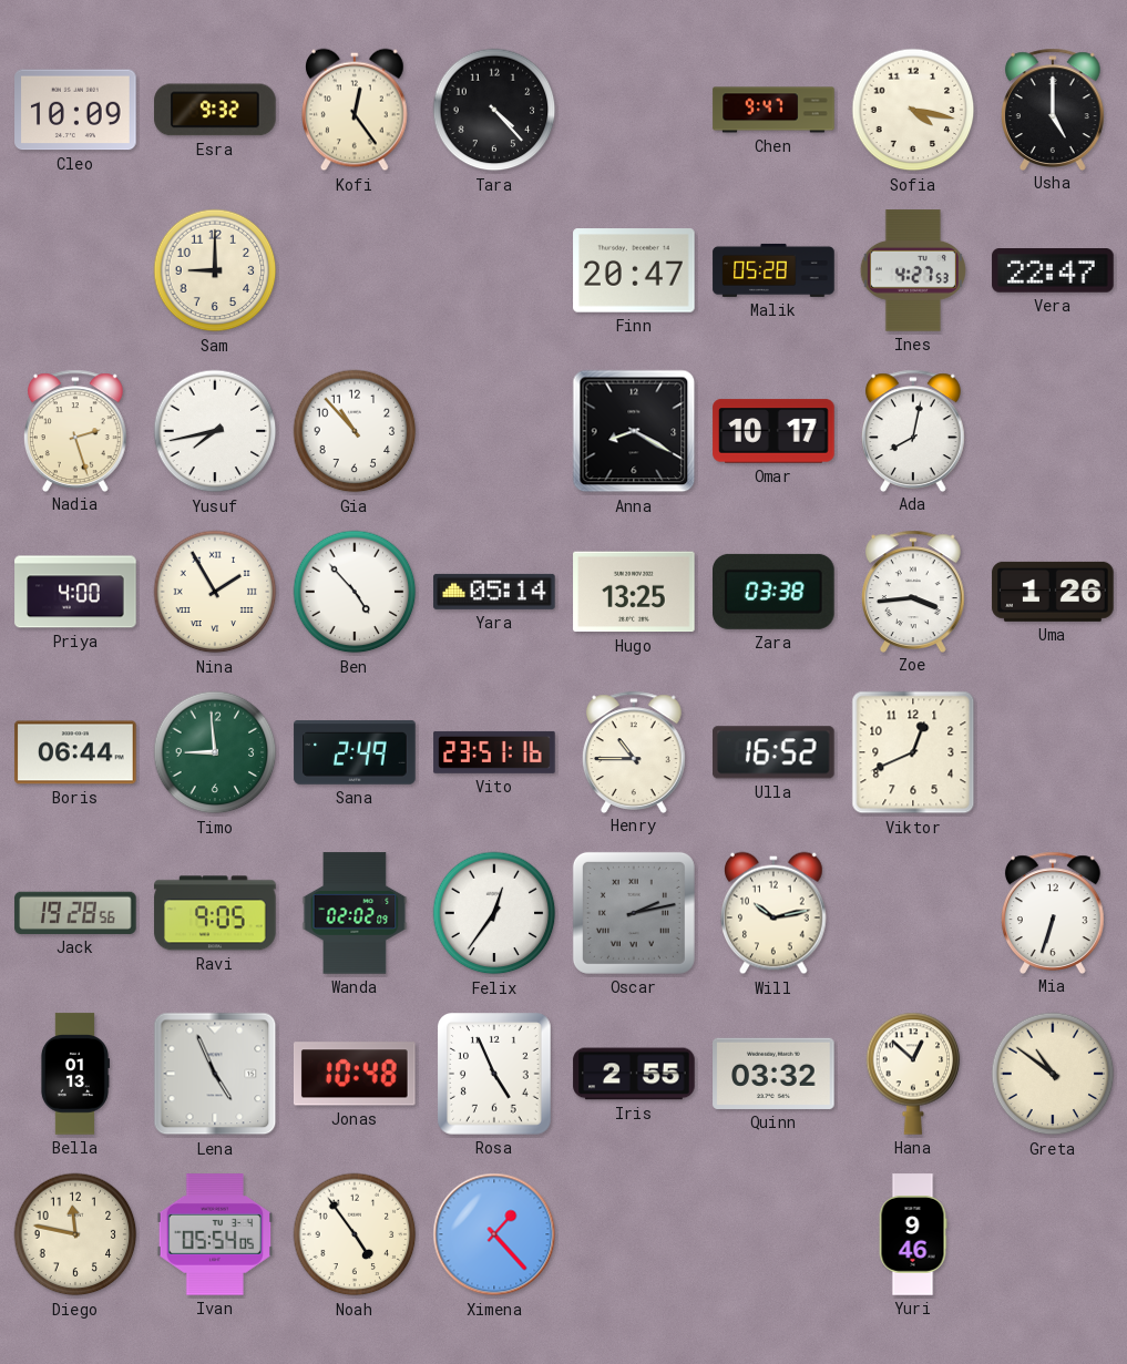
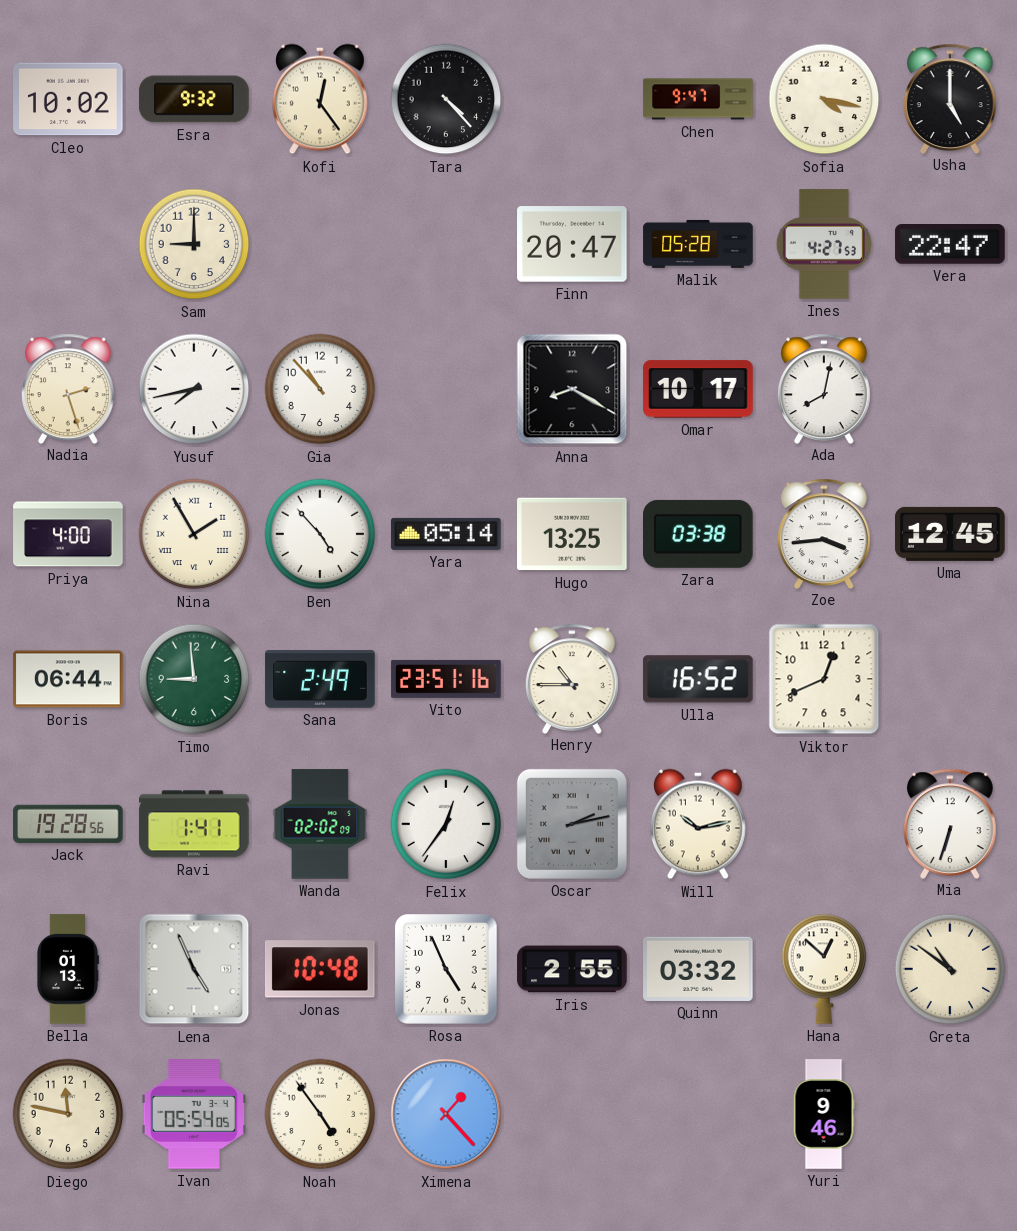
Cleo: 10:09 -> 10:02
Uma: 1:26 -> 12:45
Ravi: 9:05 -> 1:41
